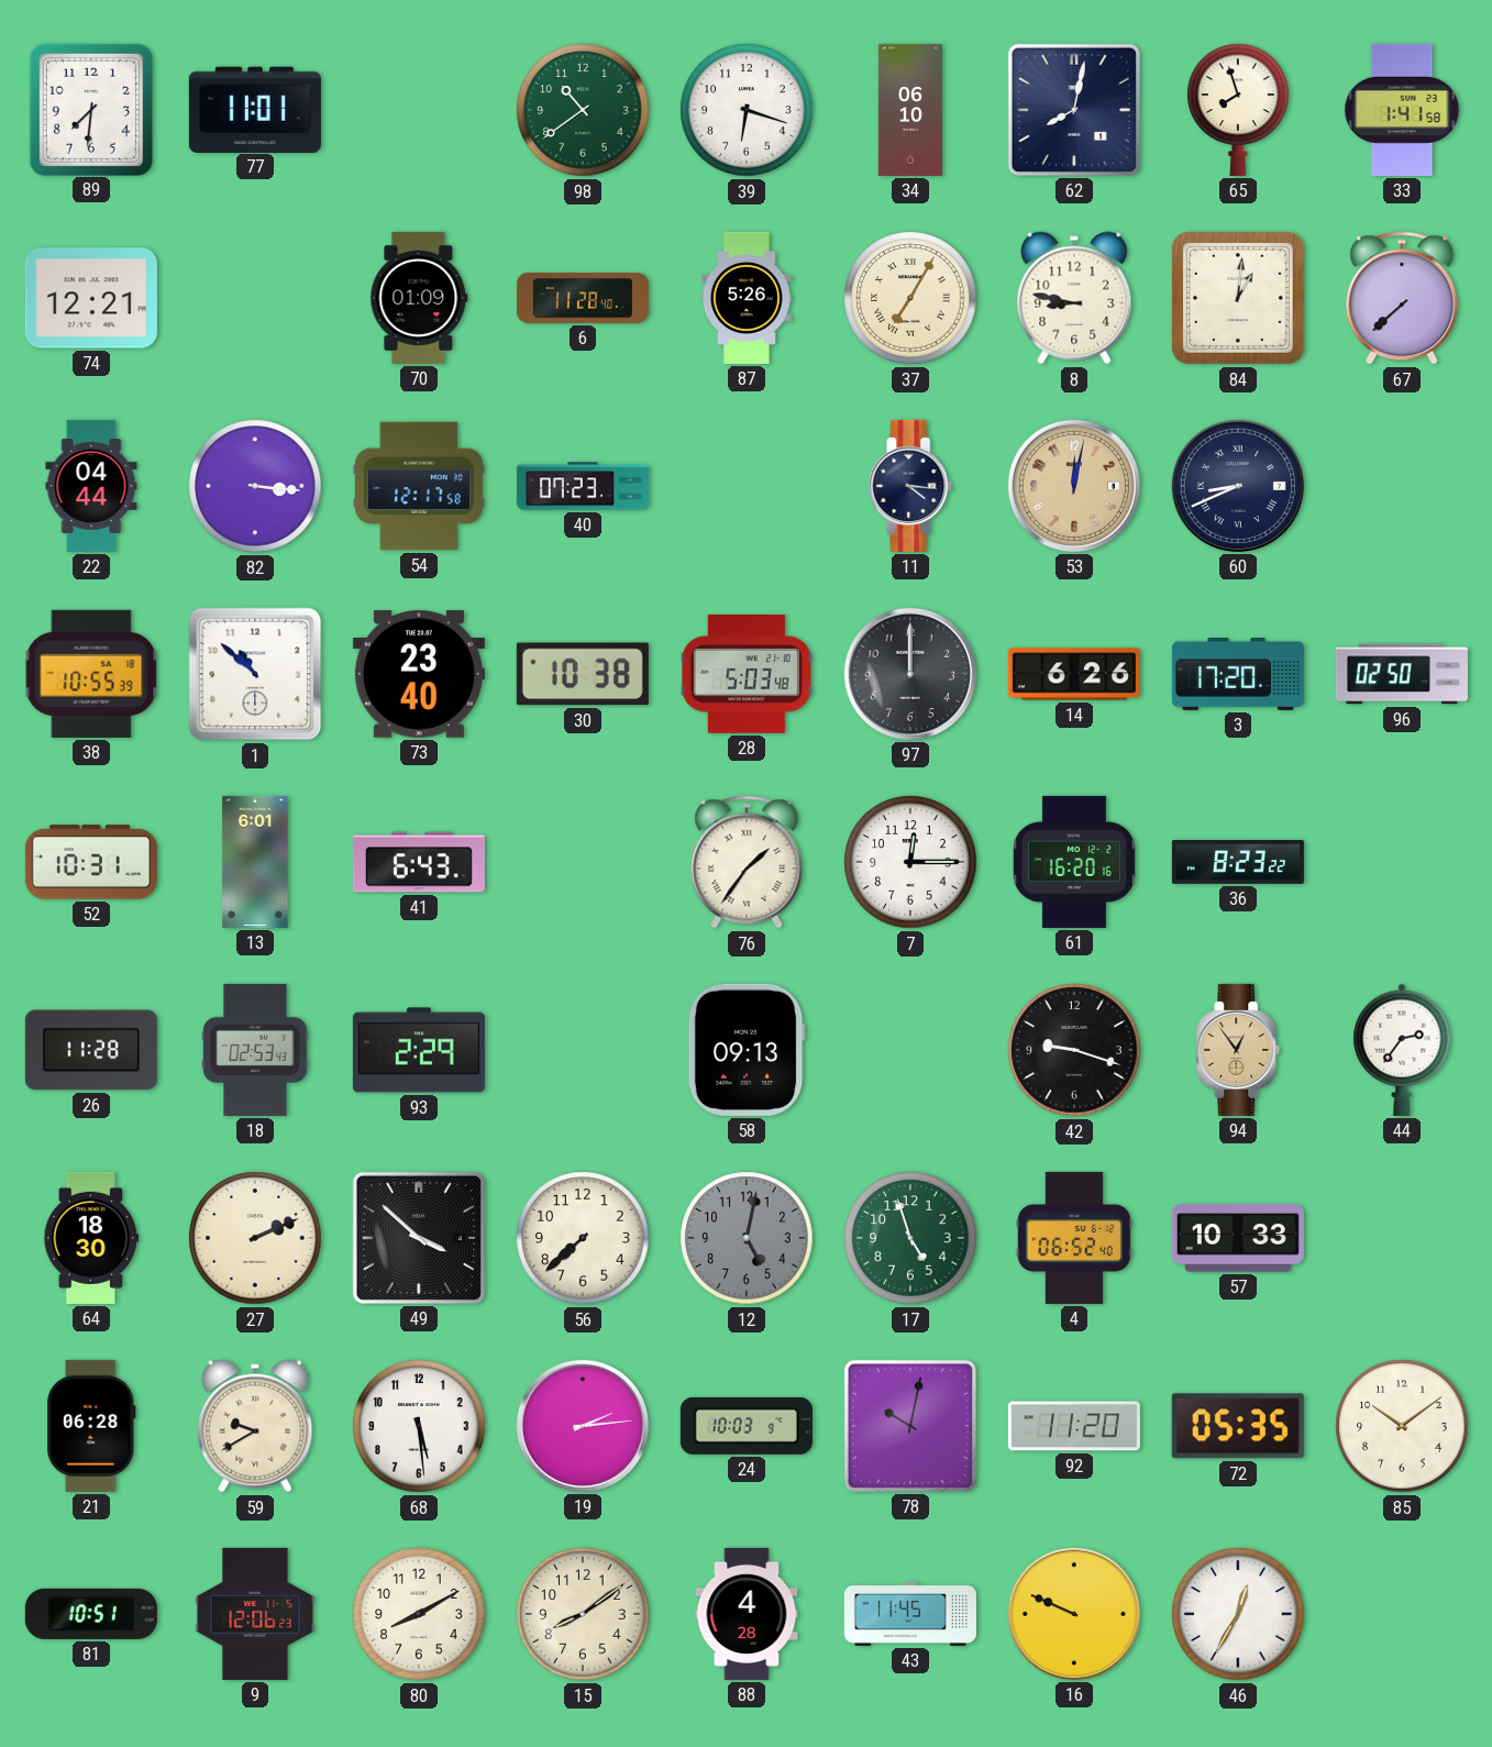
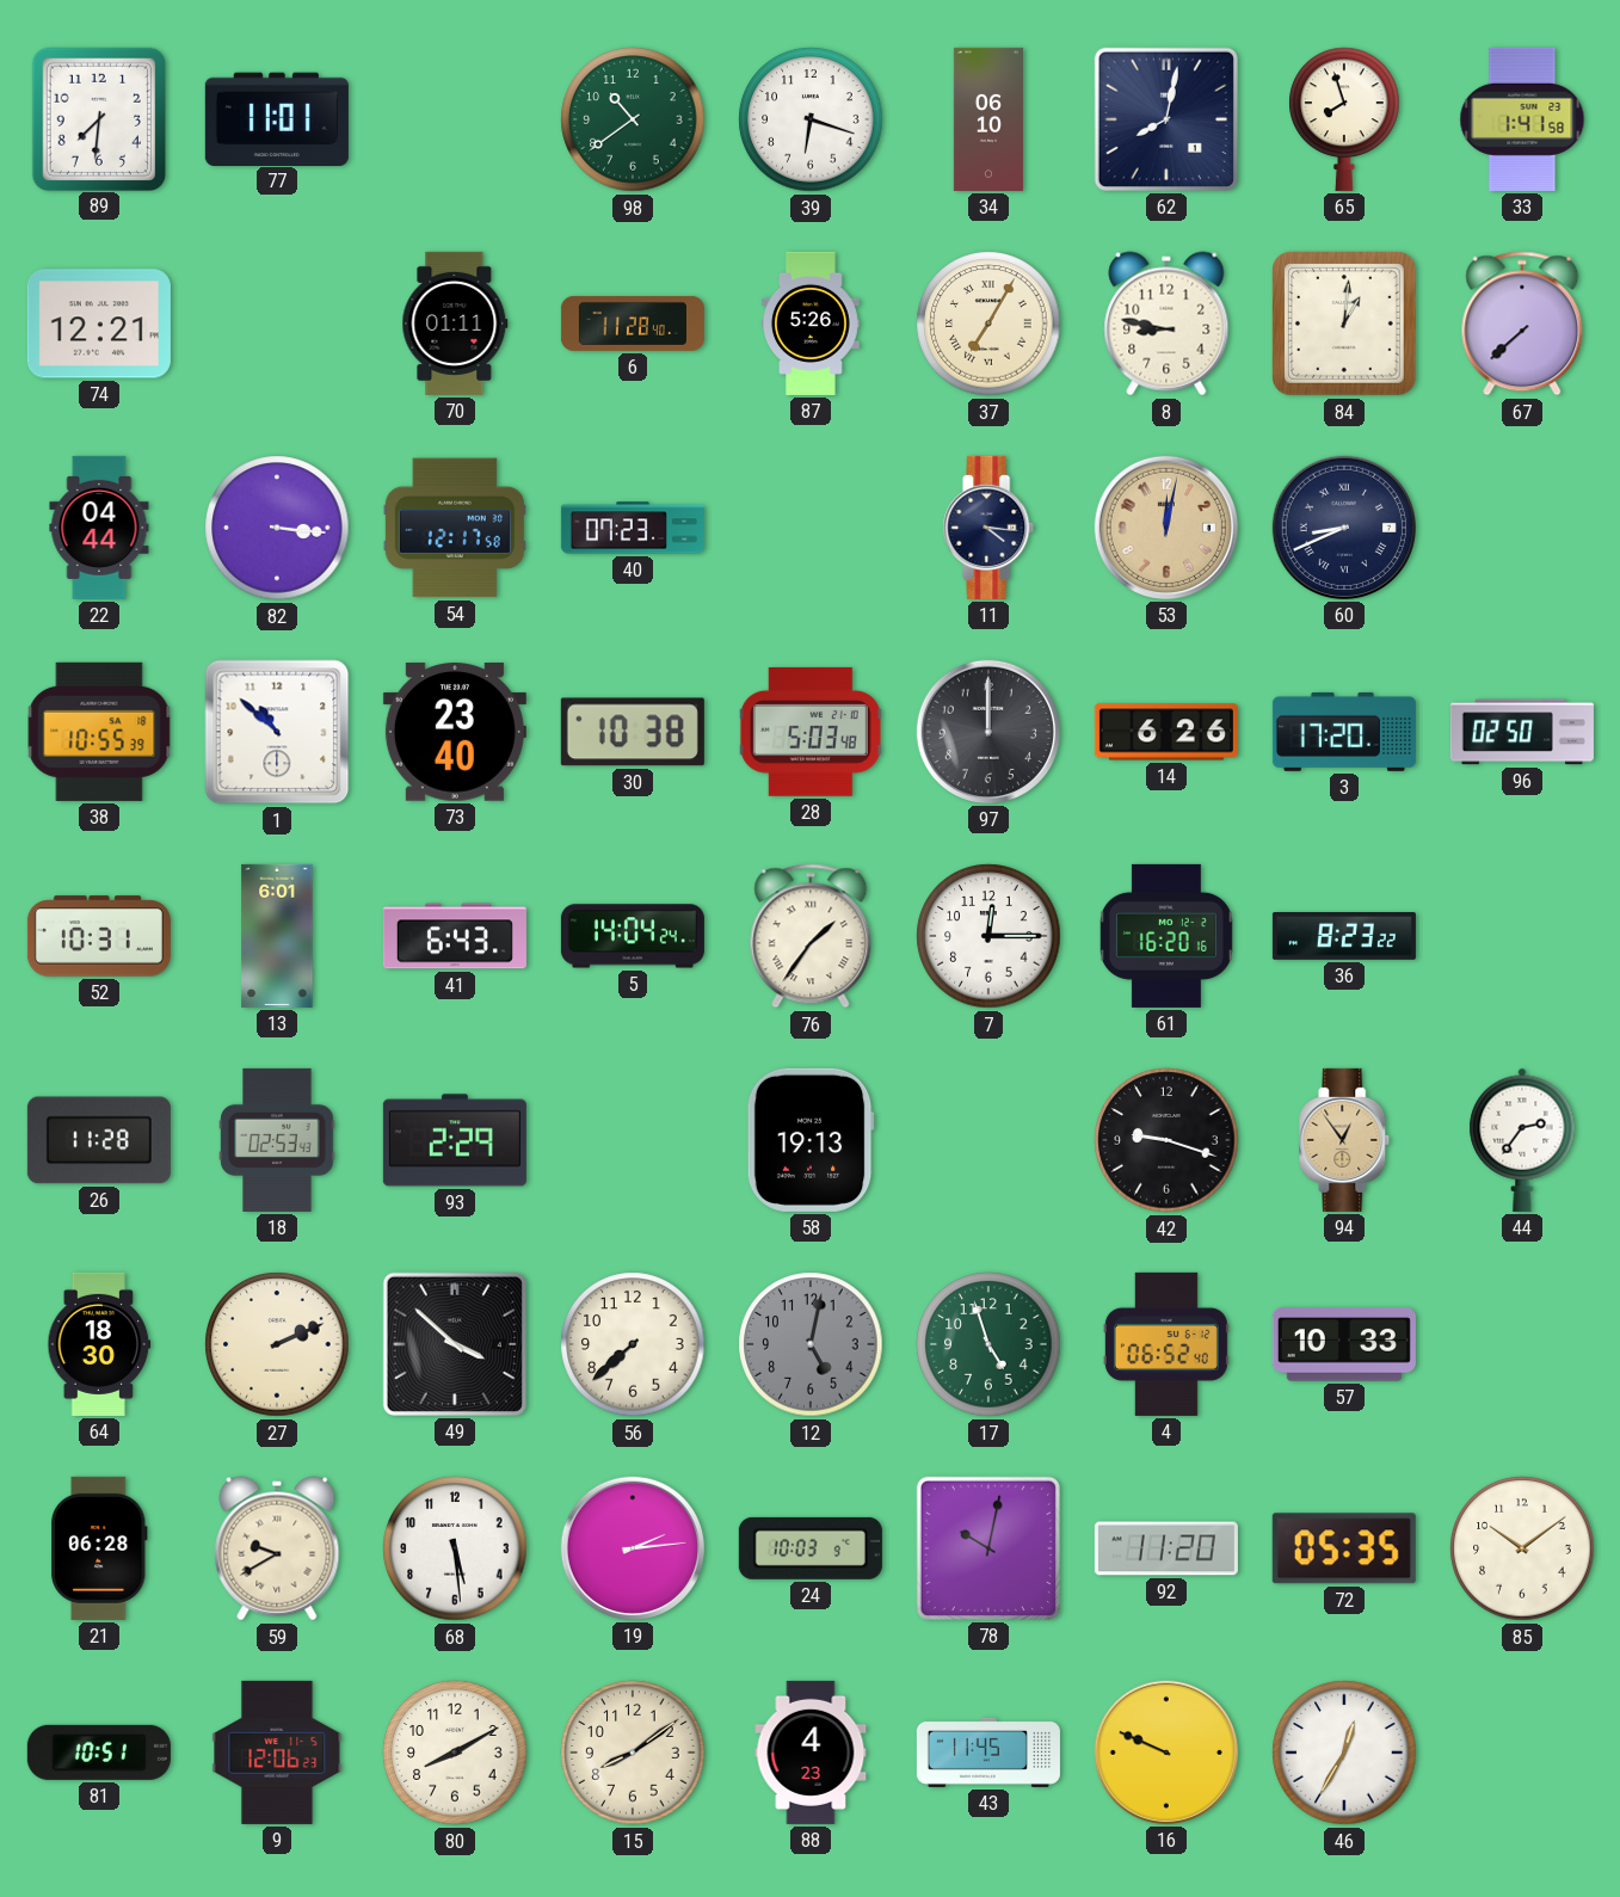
70: 01:09 -> 01:11
5: none -> 14:04
58: 09:13 -> 19:13
88: 4:28 -> 4:23
